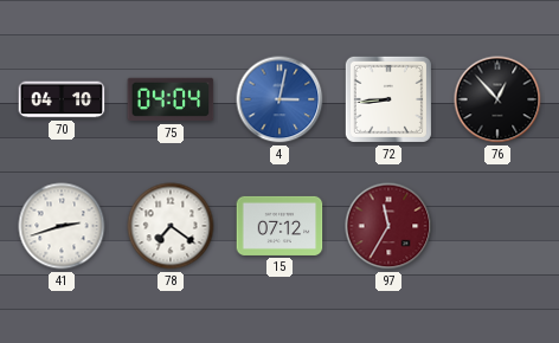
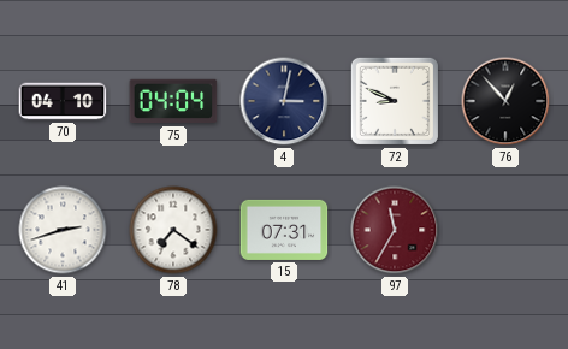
4 dial: blue -> navy
72: 8:44 -> 8:49
15: 07:12 -> 07:31
